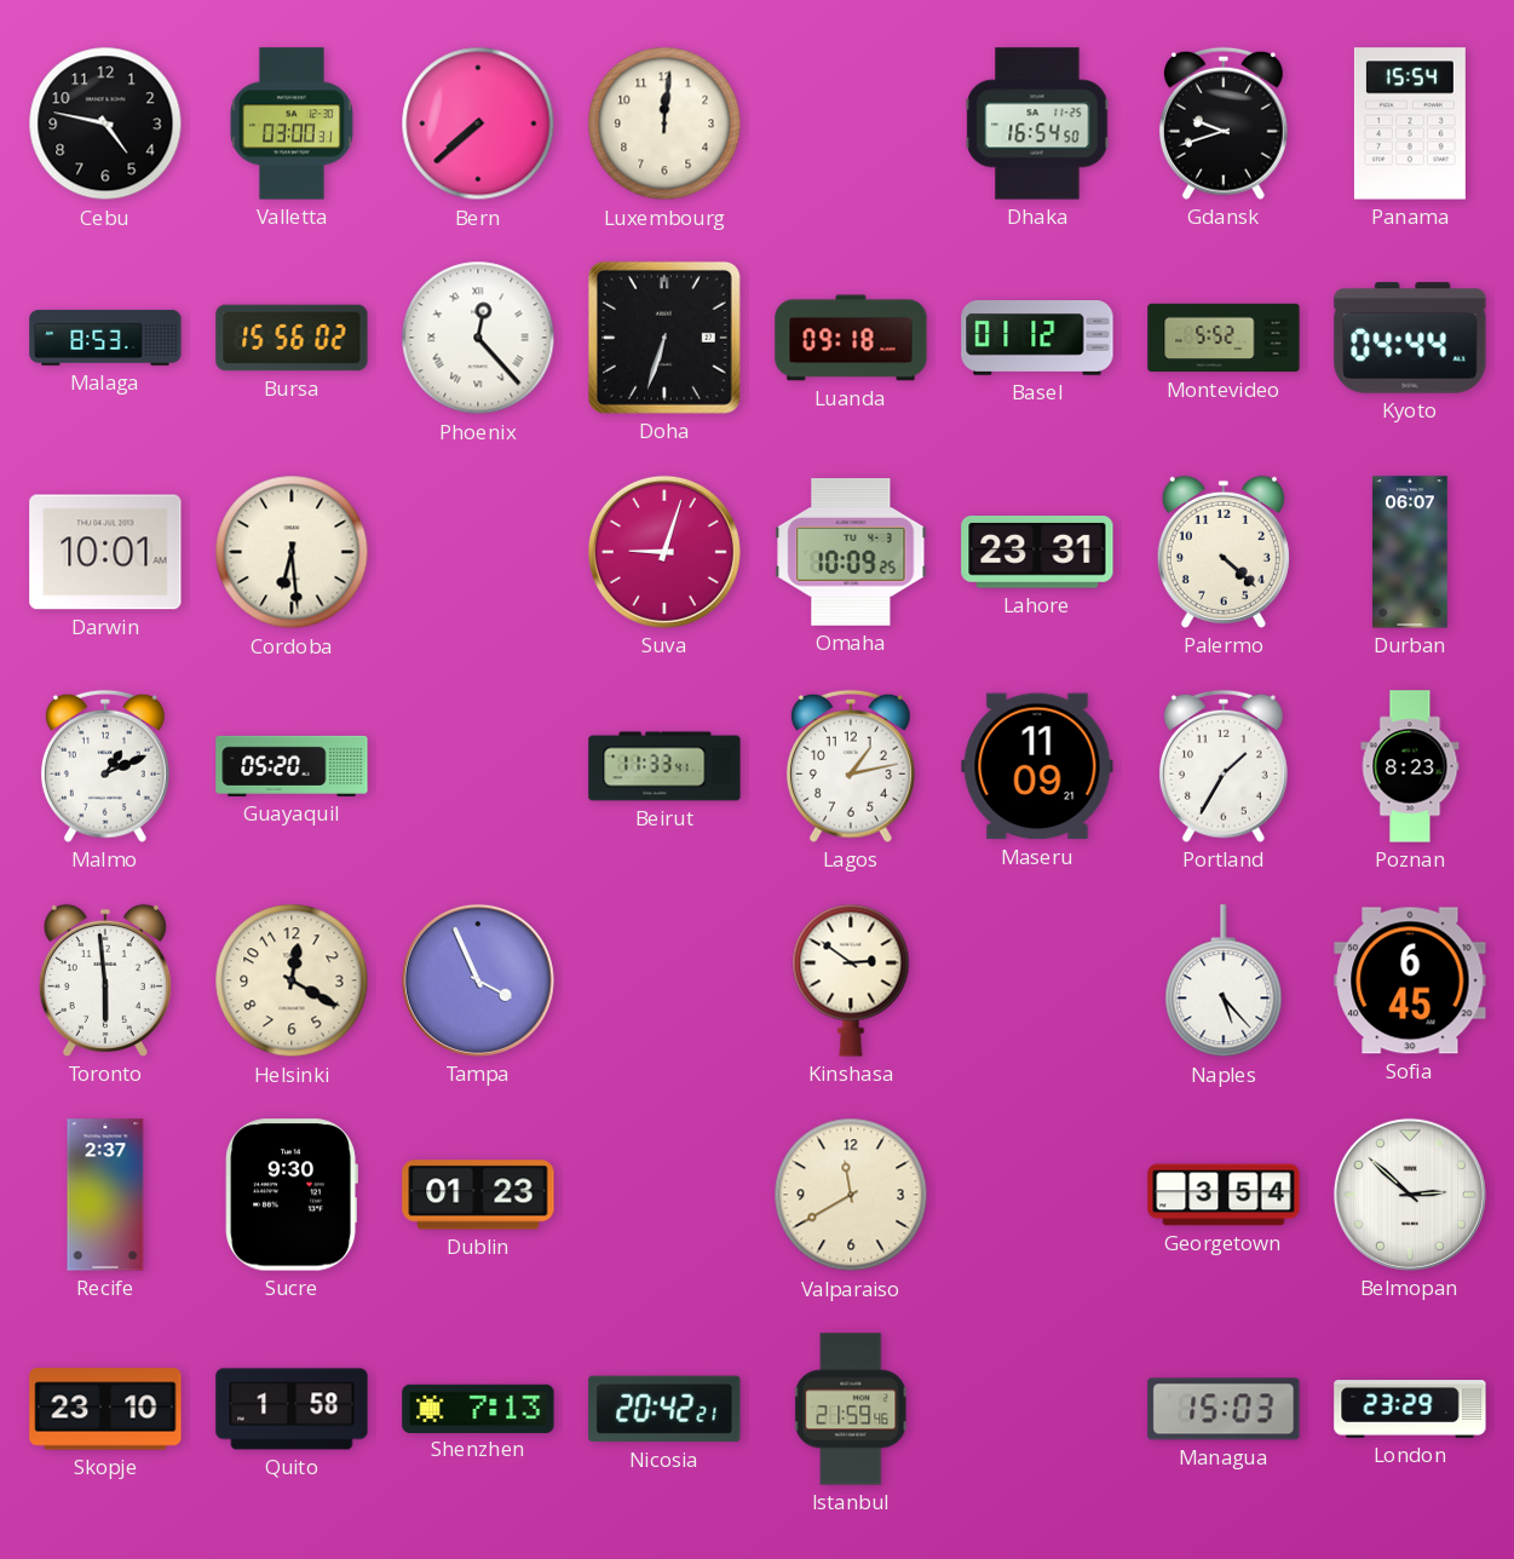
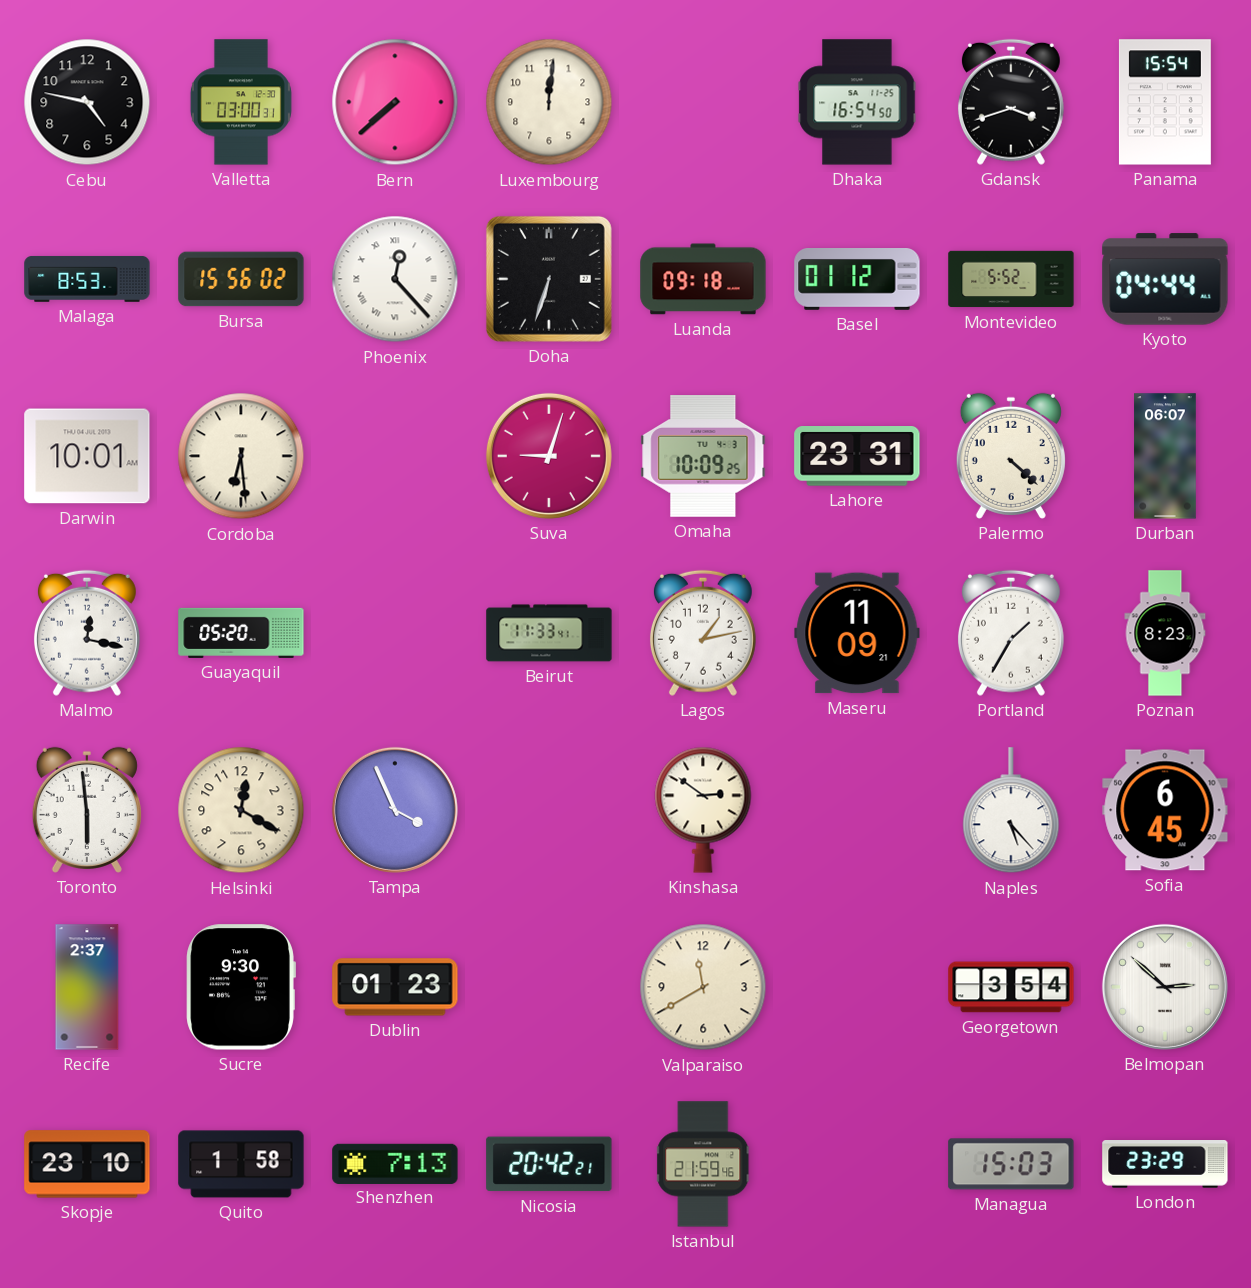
Gdansk: 9:42 -> 3:42
Malmo: 1:11 -> 12:17
